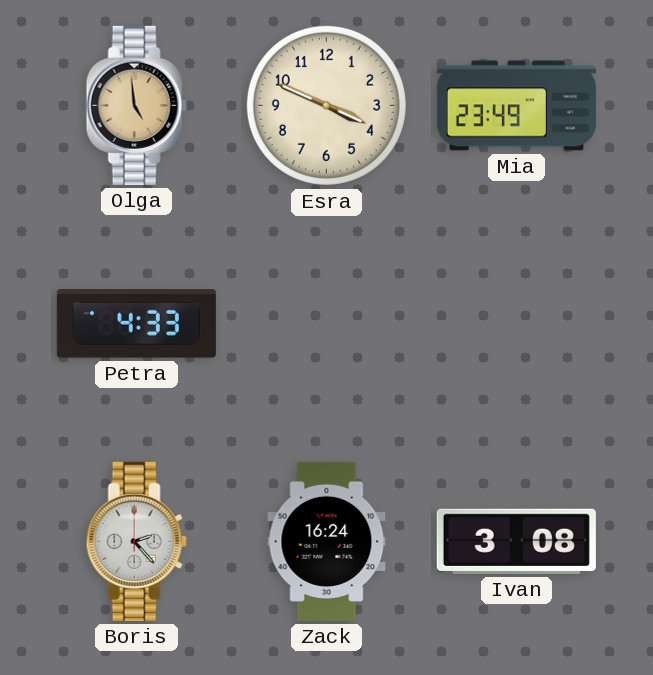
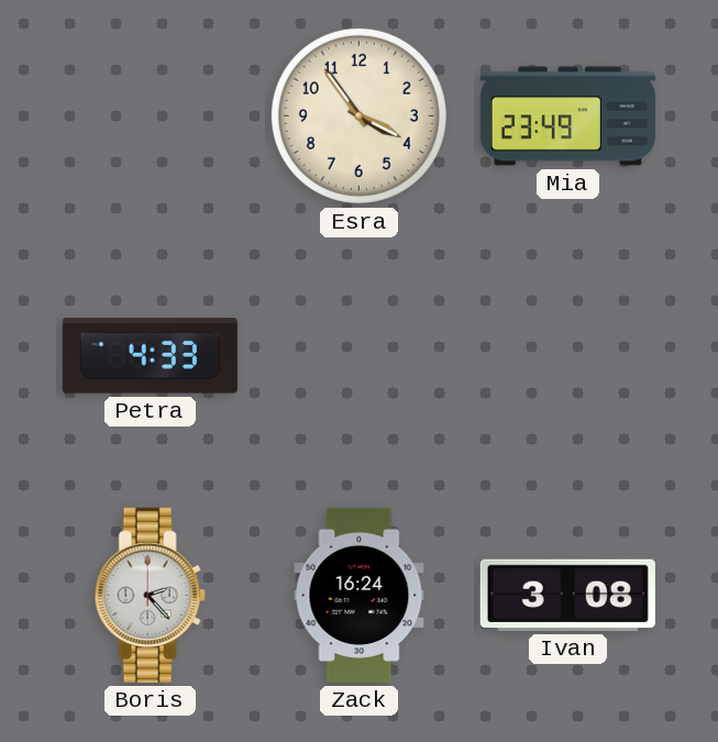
Olga: 4:59 -> none
Esra: 3:49 -> 3:54
